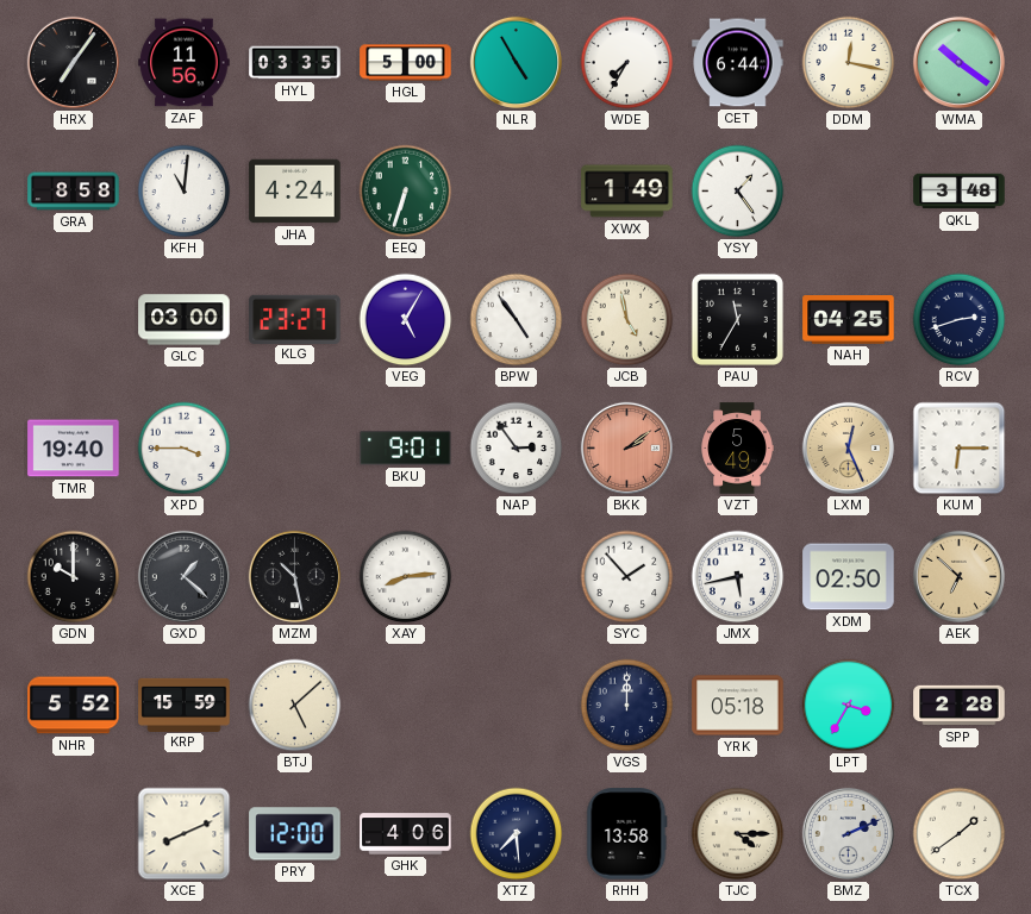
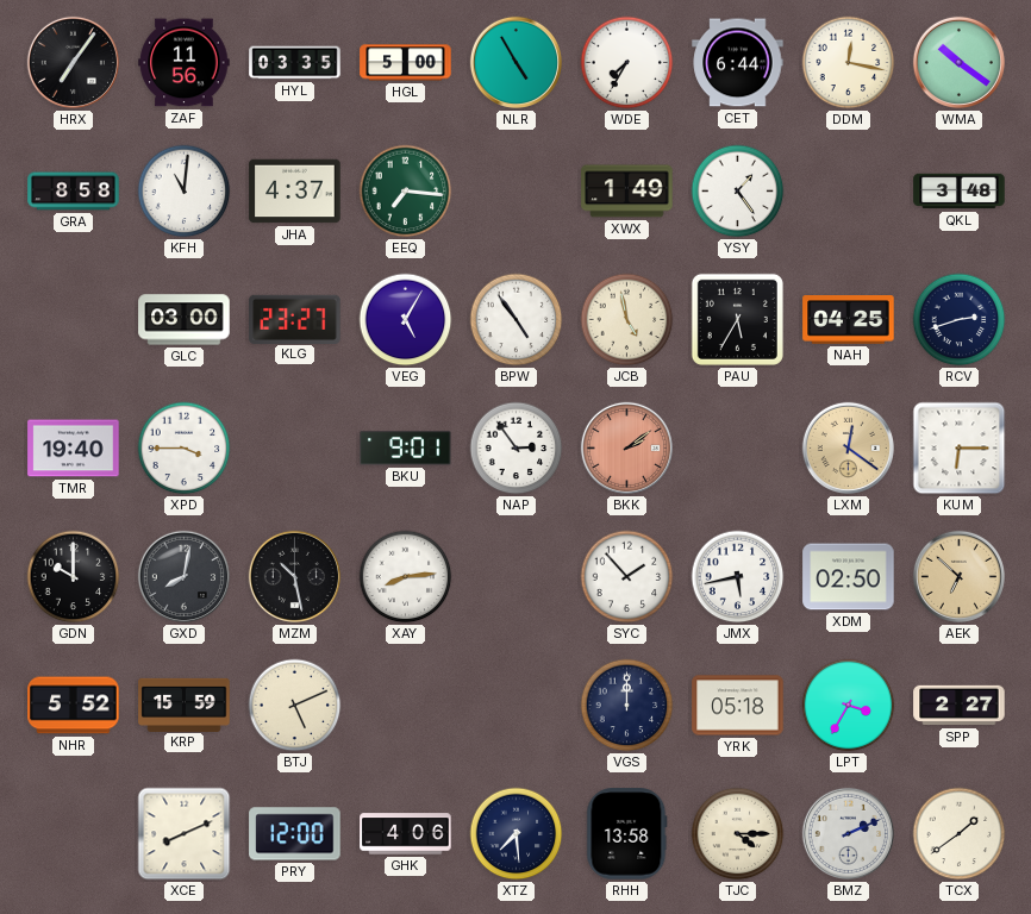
JHA: 4:24 -> 4:37
EEQ: 6:33 -> 7:16
PAU: 11:35 -> 5:35
VZT: 5:49 -> none
LXM: 12:26 -> 12:21
GXD: 1:22 -> 8:02
BTJ: 5:08 -> 5:11
SPP: 2:28 -> 2:27
